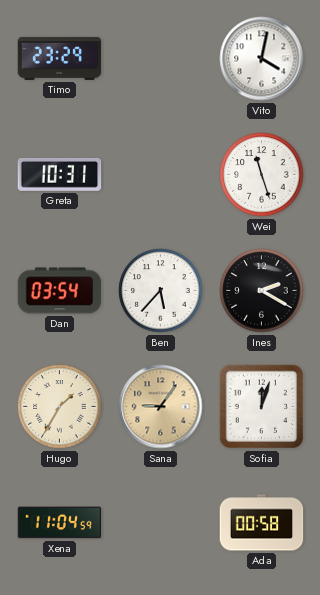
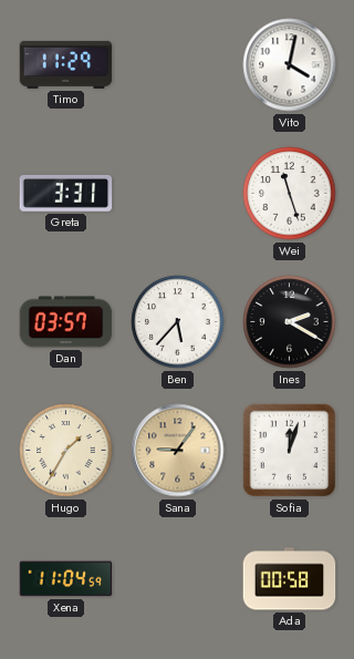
Timo: 23:29 -> 11:29
Greta: 10:31 -> 3:31
Dan: 03:54 -> 03:57
